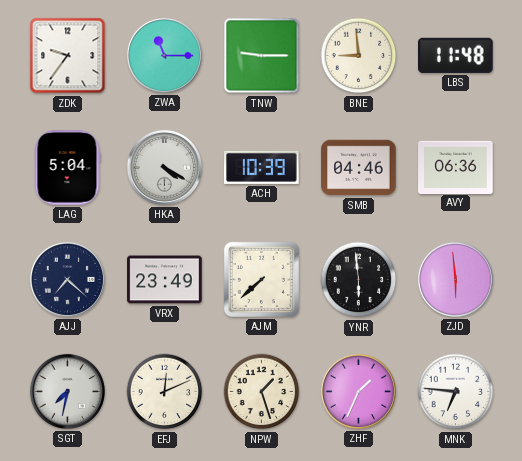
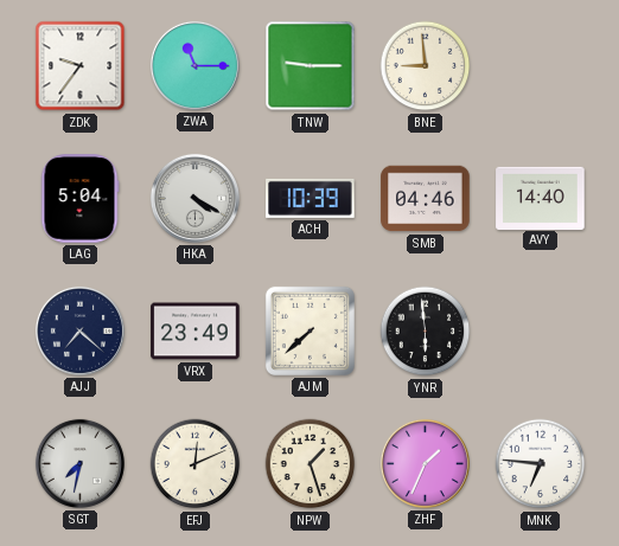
LBS: 11:48 -> none
AVY: 06:36 -> 14:40
ZJD: 5:59 -> none
